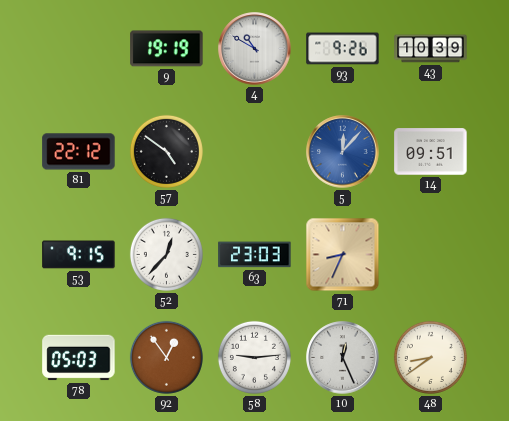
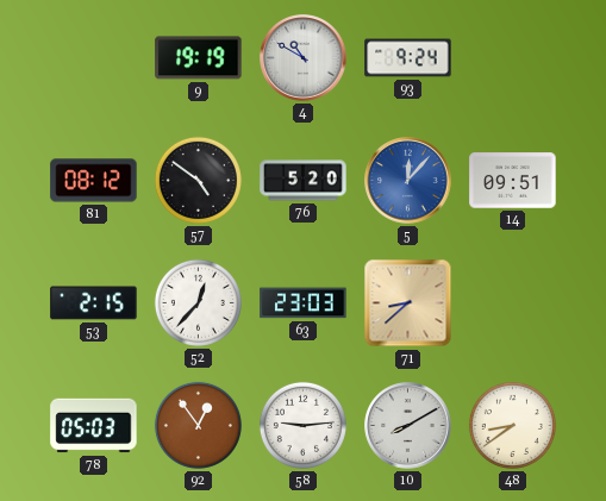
93: 9:26 -> 9:24
43: 10:39 -> none
81: 22:12 -> 08:12
76: none -> 5:20
53: 9:15 -> 2:15
71: 8:34 -> 8:38
10: 12:26 -> 8:10
